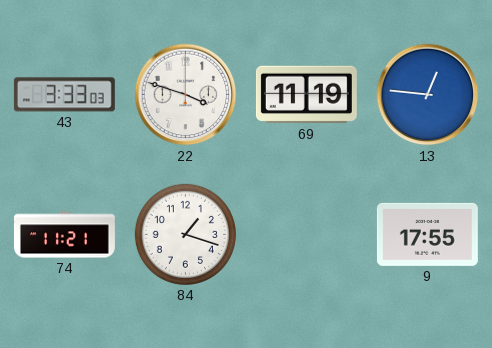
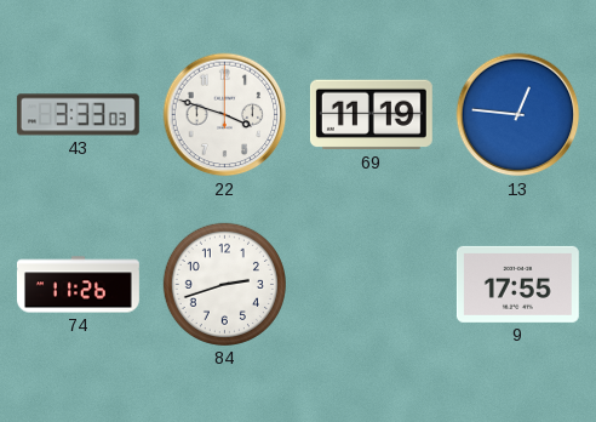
74: 11:21 -> 11:26
84: 1:18 -> 2:42
